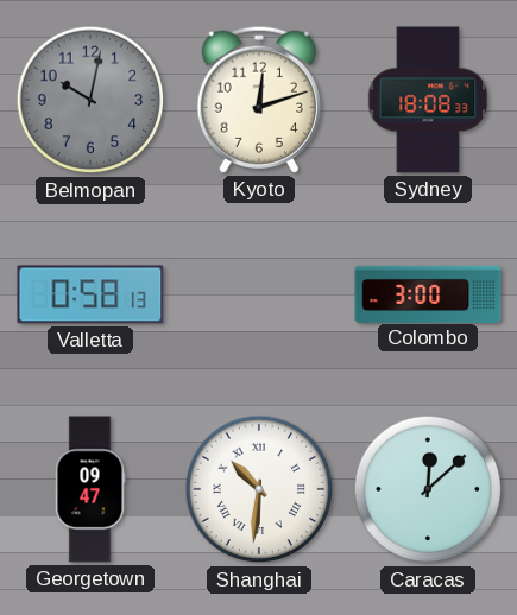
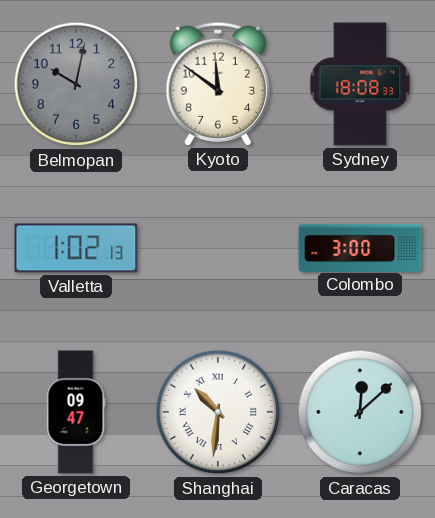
Kyoto: 12:12 -> 11:51
Valletta: 0:58 -> 1:02
